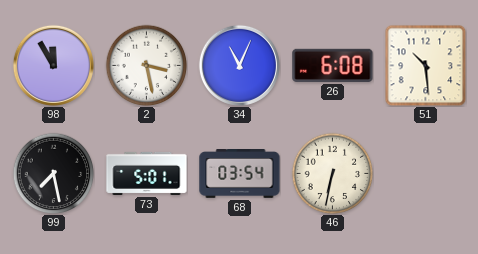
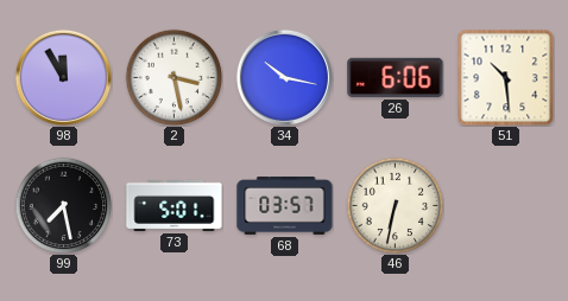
34: 11:04 -> 10:17
26: 6:08 -> 6:06
68: 03:54 -> 03:57
